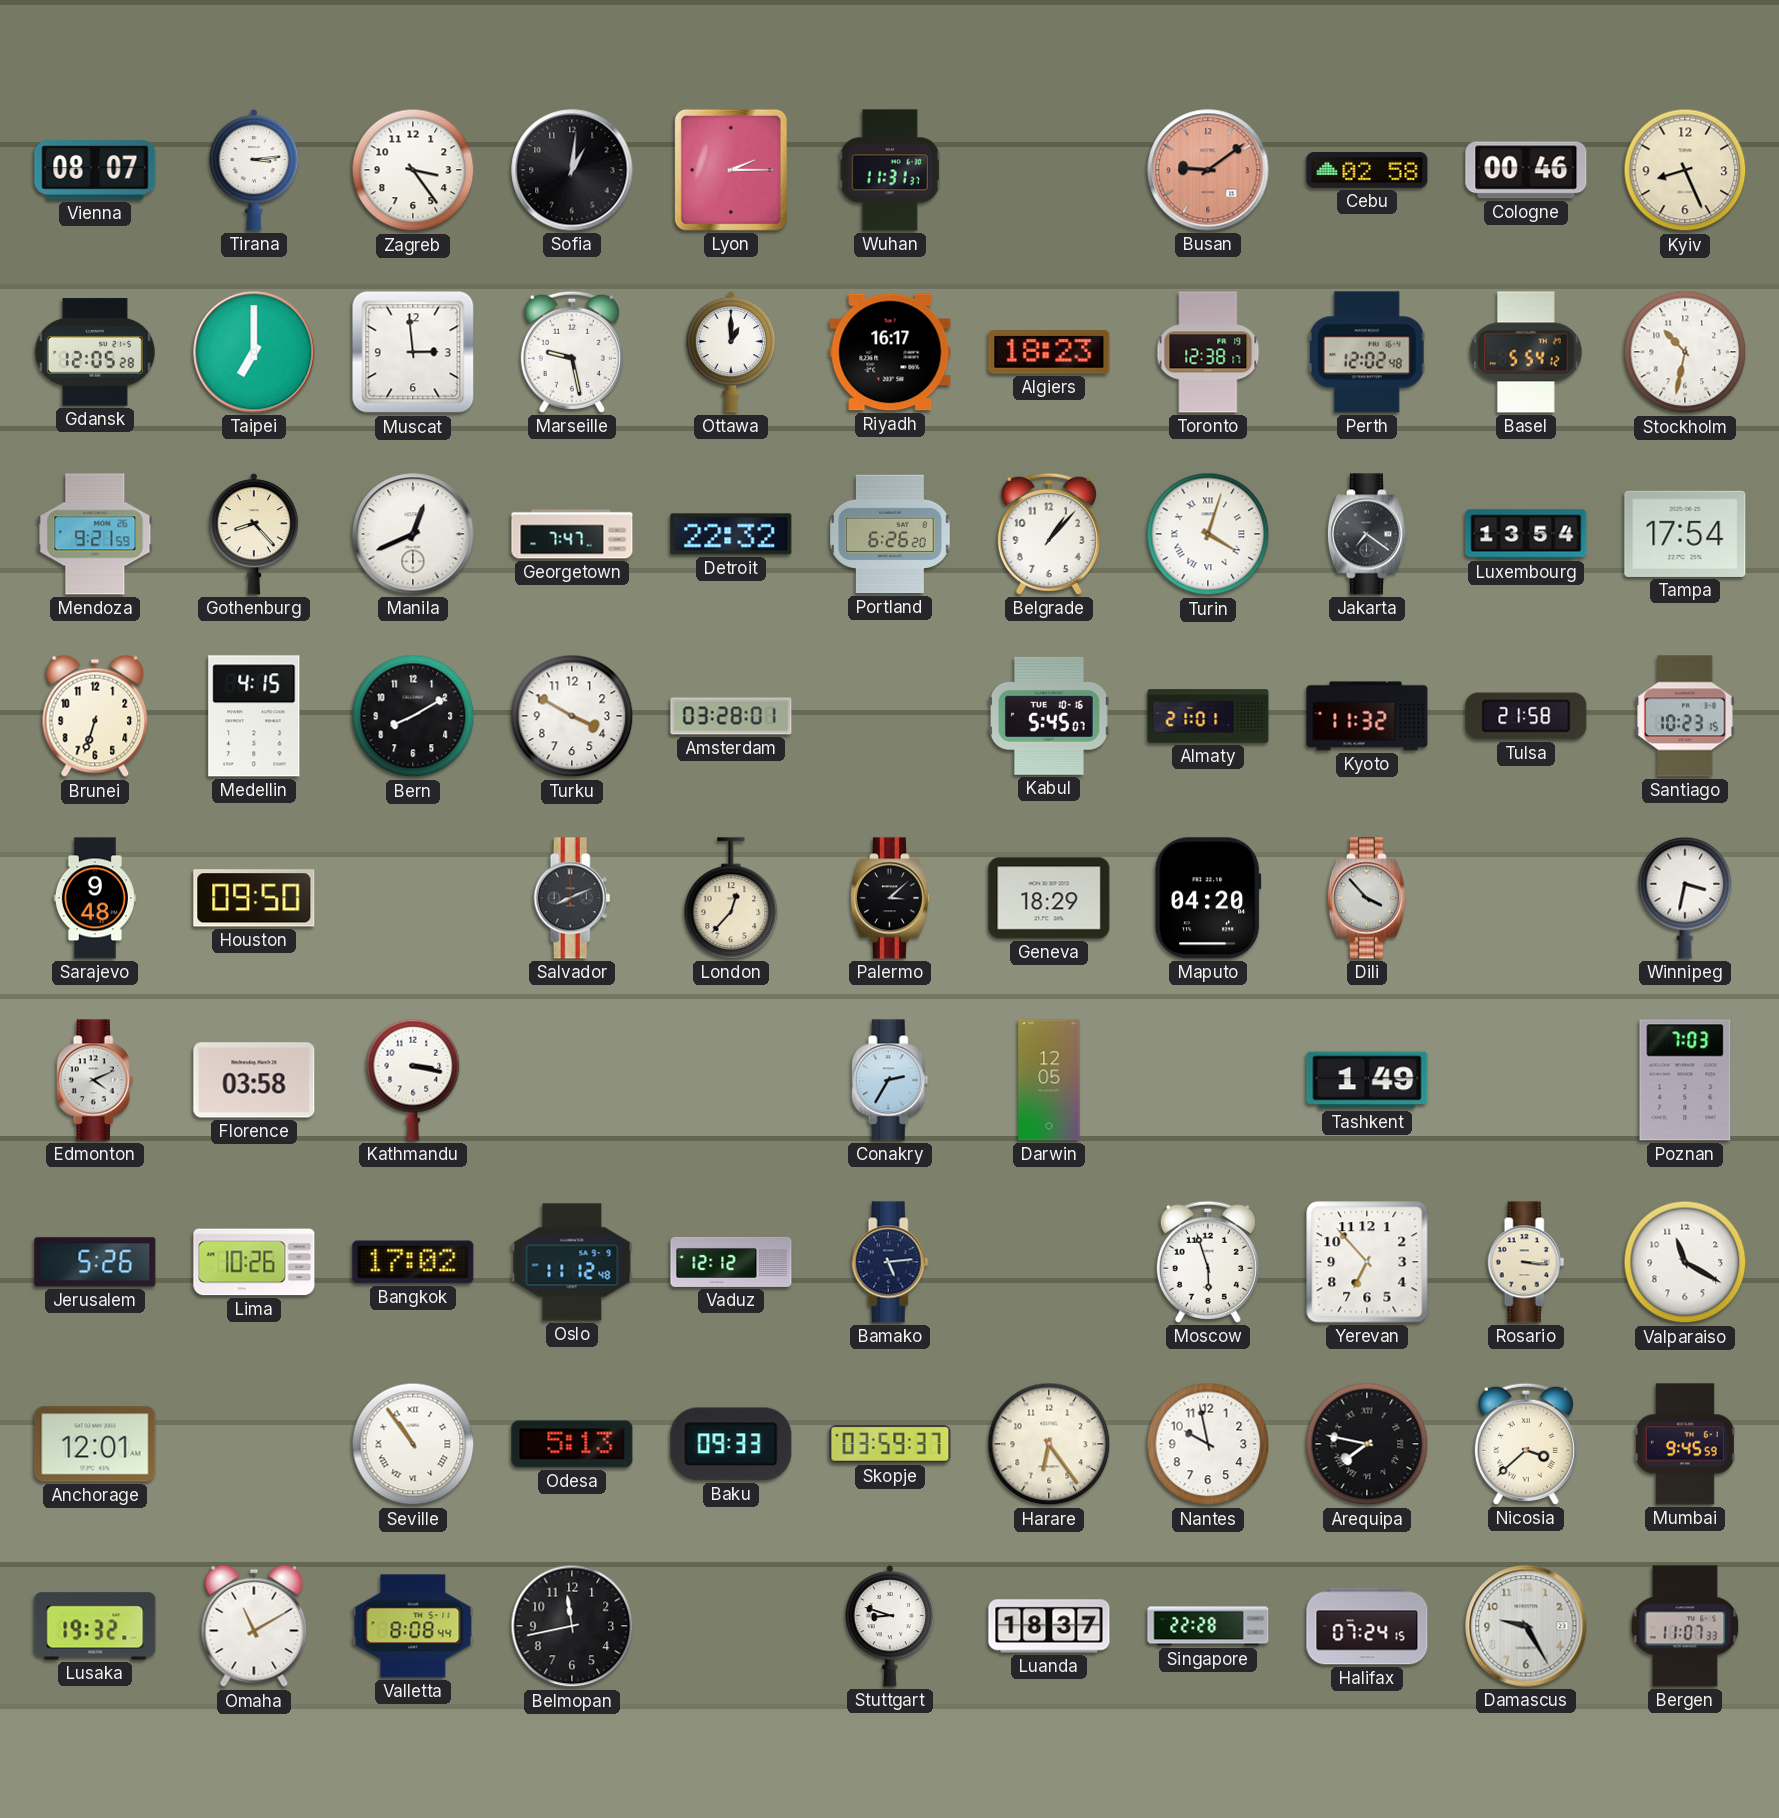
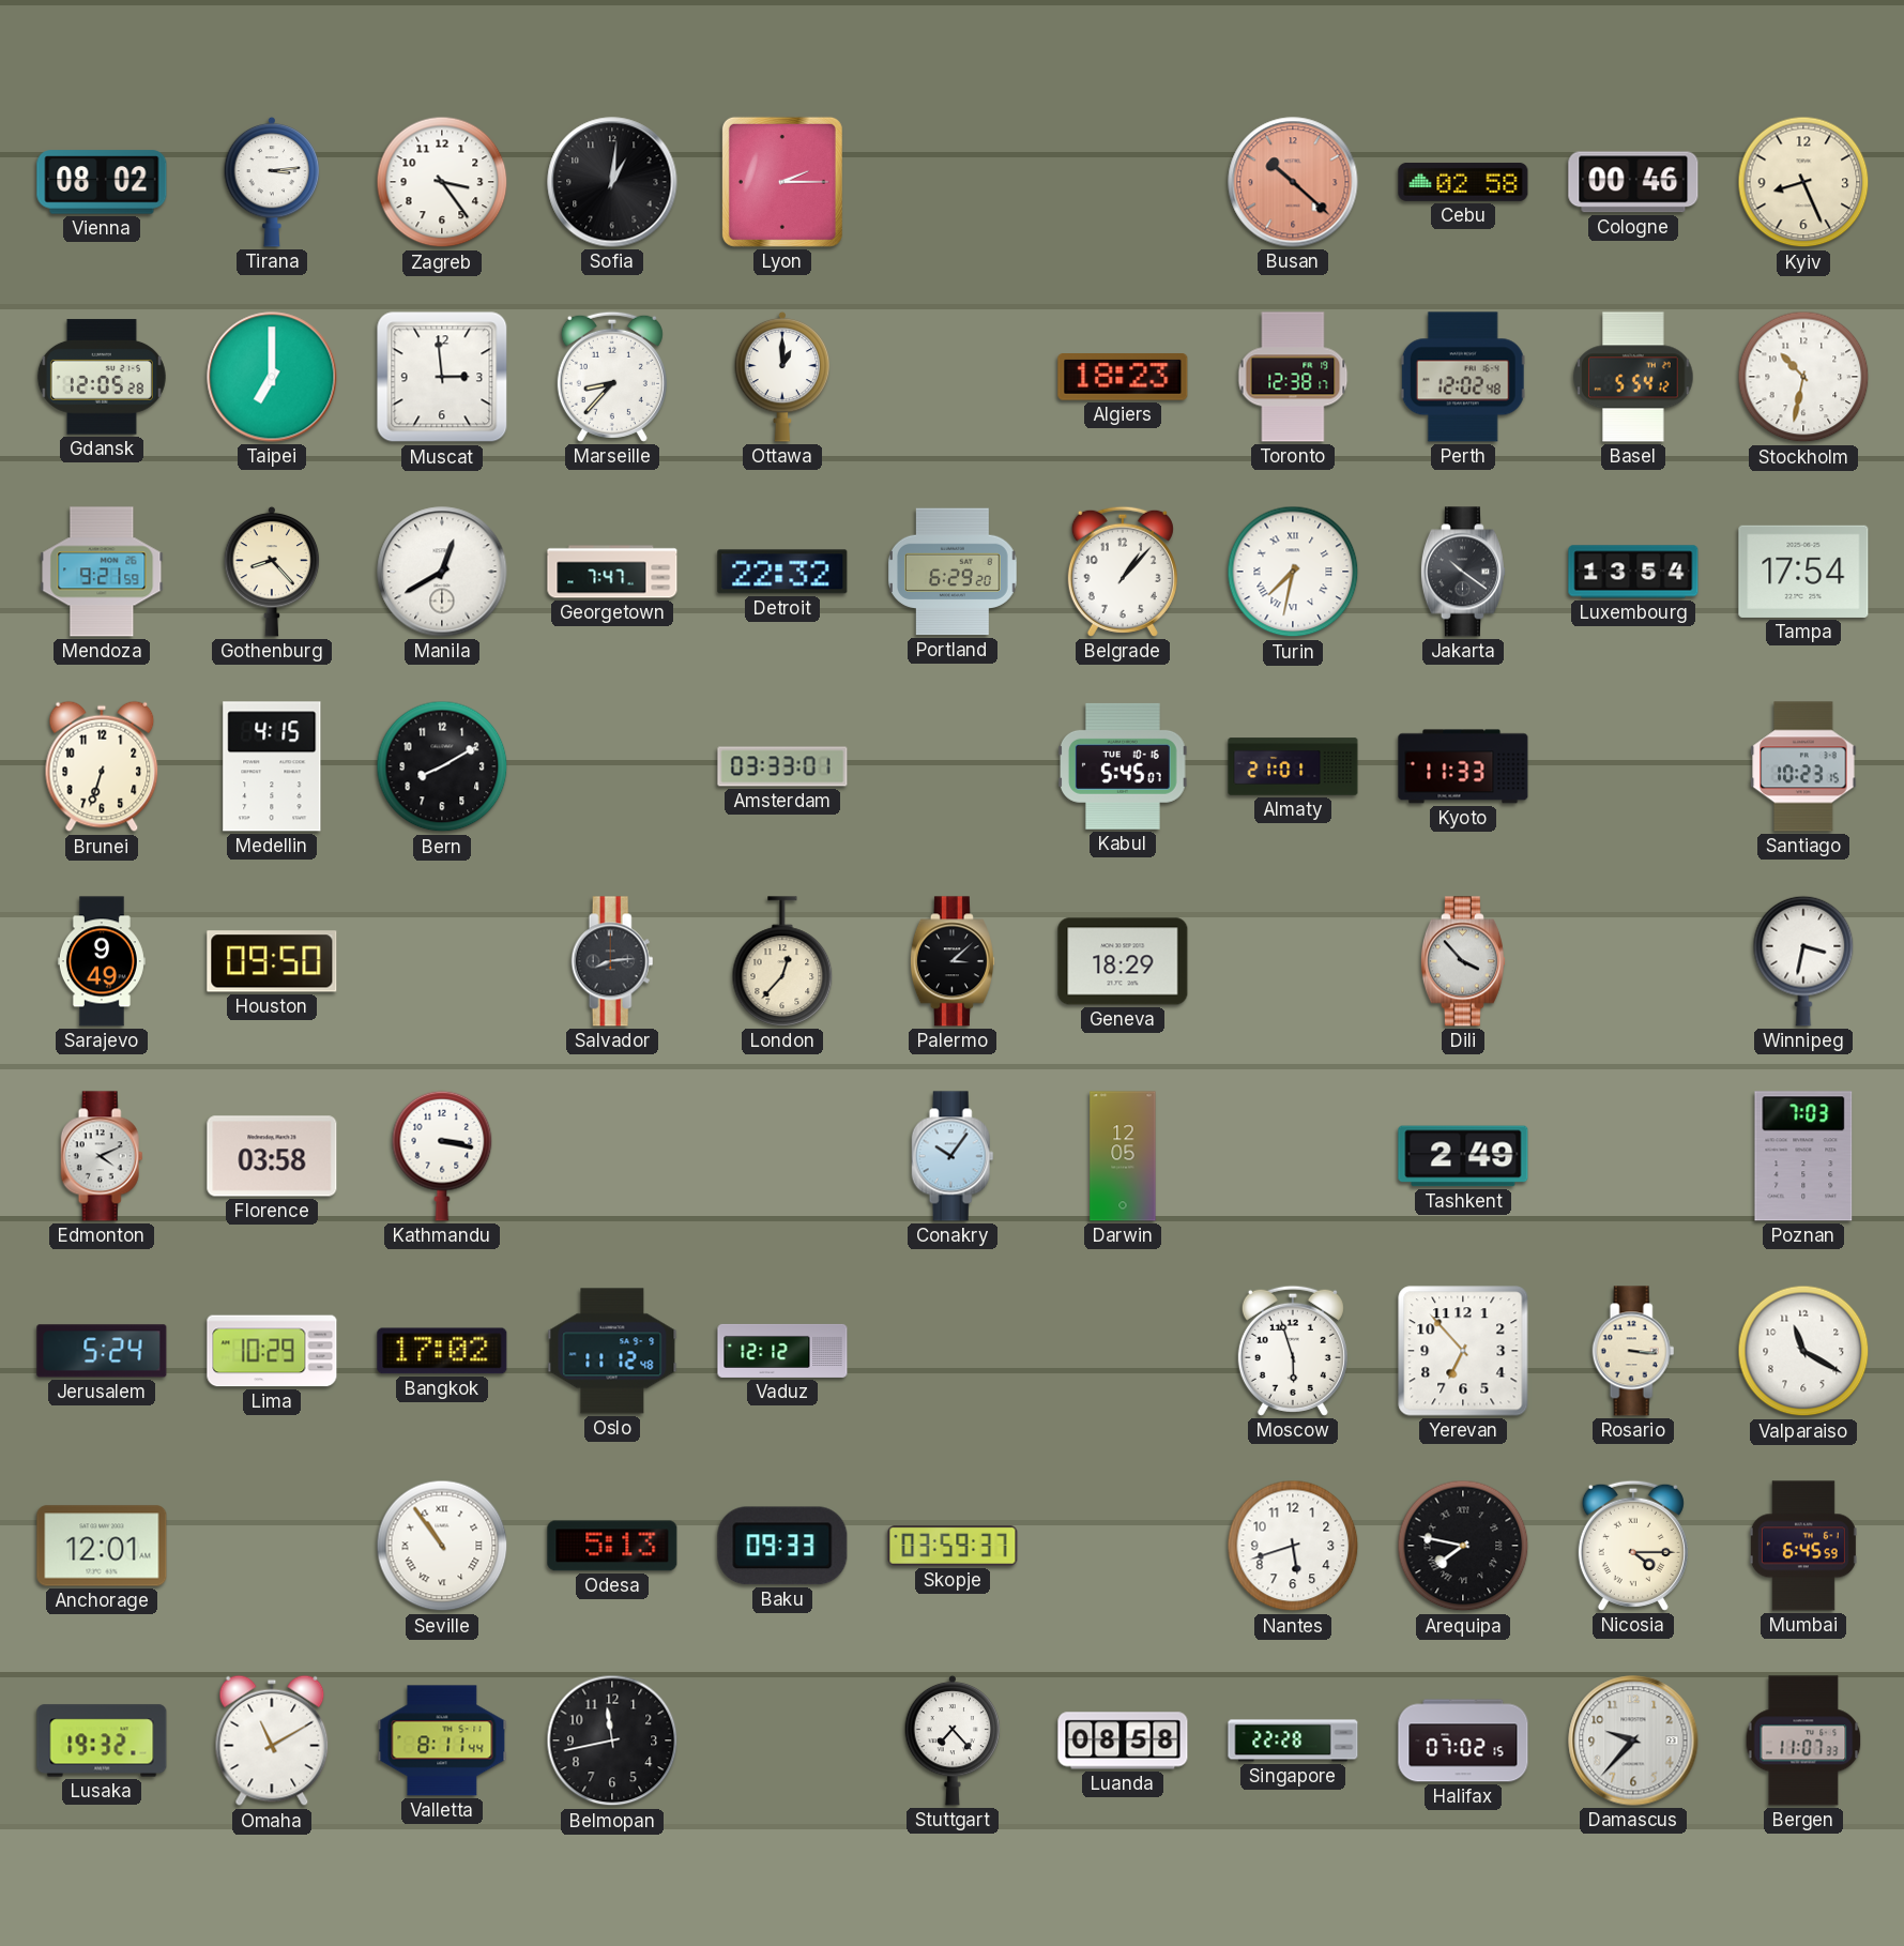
Vienna: 08:07 -> 08:02
Wuhan: 11:31 -> none
Busan: 9:09 -> 10:22
Marseille: 9:28 -> 8:37
Riyadh: 16:17 -> none
Manila: 12:41 -> 12:40
Portland: 6:26 -> 6:29
Turin: 4:03 -> 7:32
Jakarta: 7:21 -> 10:21
Turku: 3:50 -> none
Amsterdam: 03:28 -> 03:33
Kyoto: 11:32 -> 11:33
Tulsa: 21:58 -> none
Sarajevo: 9:48 -> 9:49
Salvador: 8:11 -> 8:14
Maputo: 04:20 -> none
Conakry: 2:35 -> 10:06
Tashkent: 1:49 -> 2:49
Jerusalem: 5:26 -> 5:24
Lima: 10:26 -> 10:29
Bamako: 5:14 -> none
Harare: 6:24 -> none
Nantes: 9:58 -> 5:42
Nicosia: 3:38 -> 4:15
Mumbai: 9:45 -> 6:45
Valletta: 8:08 -> 8:11
Stuttgart: 8:48 -> 7:23
Luanda: 18:37 -> 08:58
Halifax: 07:24 -> 07:02
Damascus: 9:25 -> 9:37
